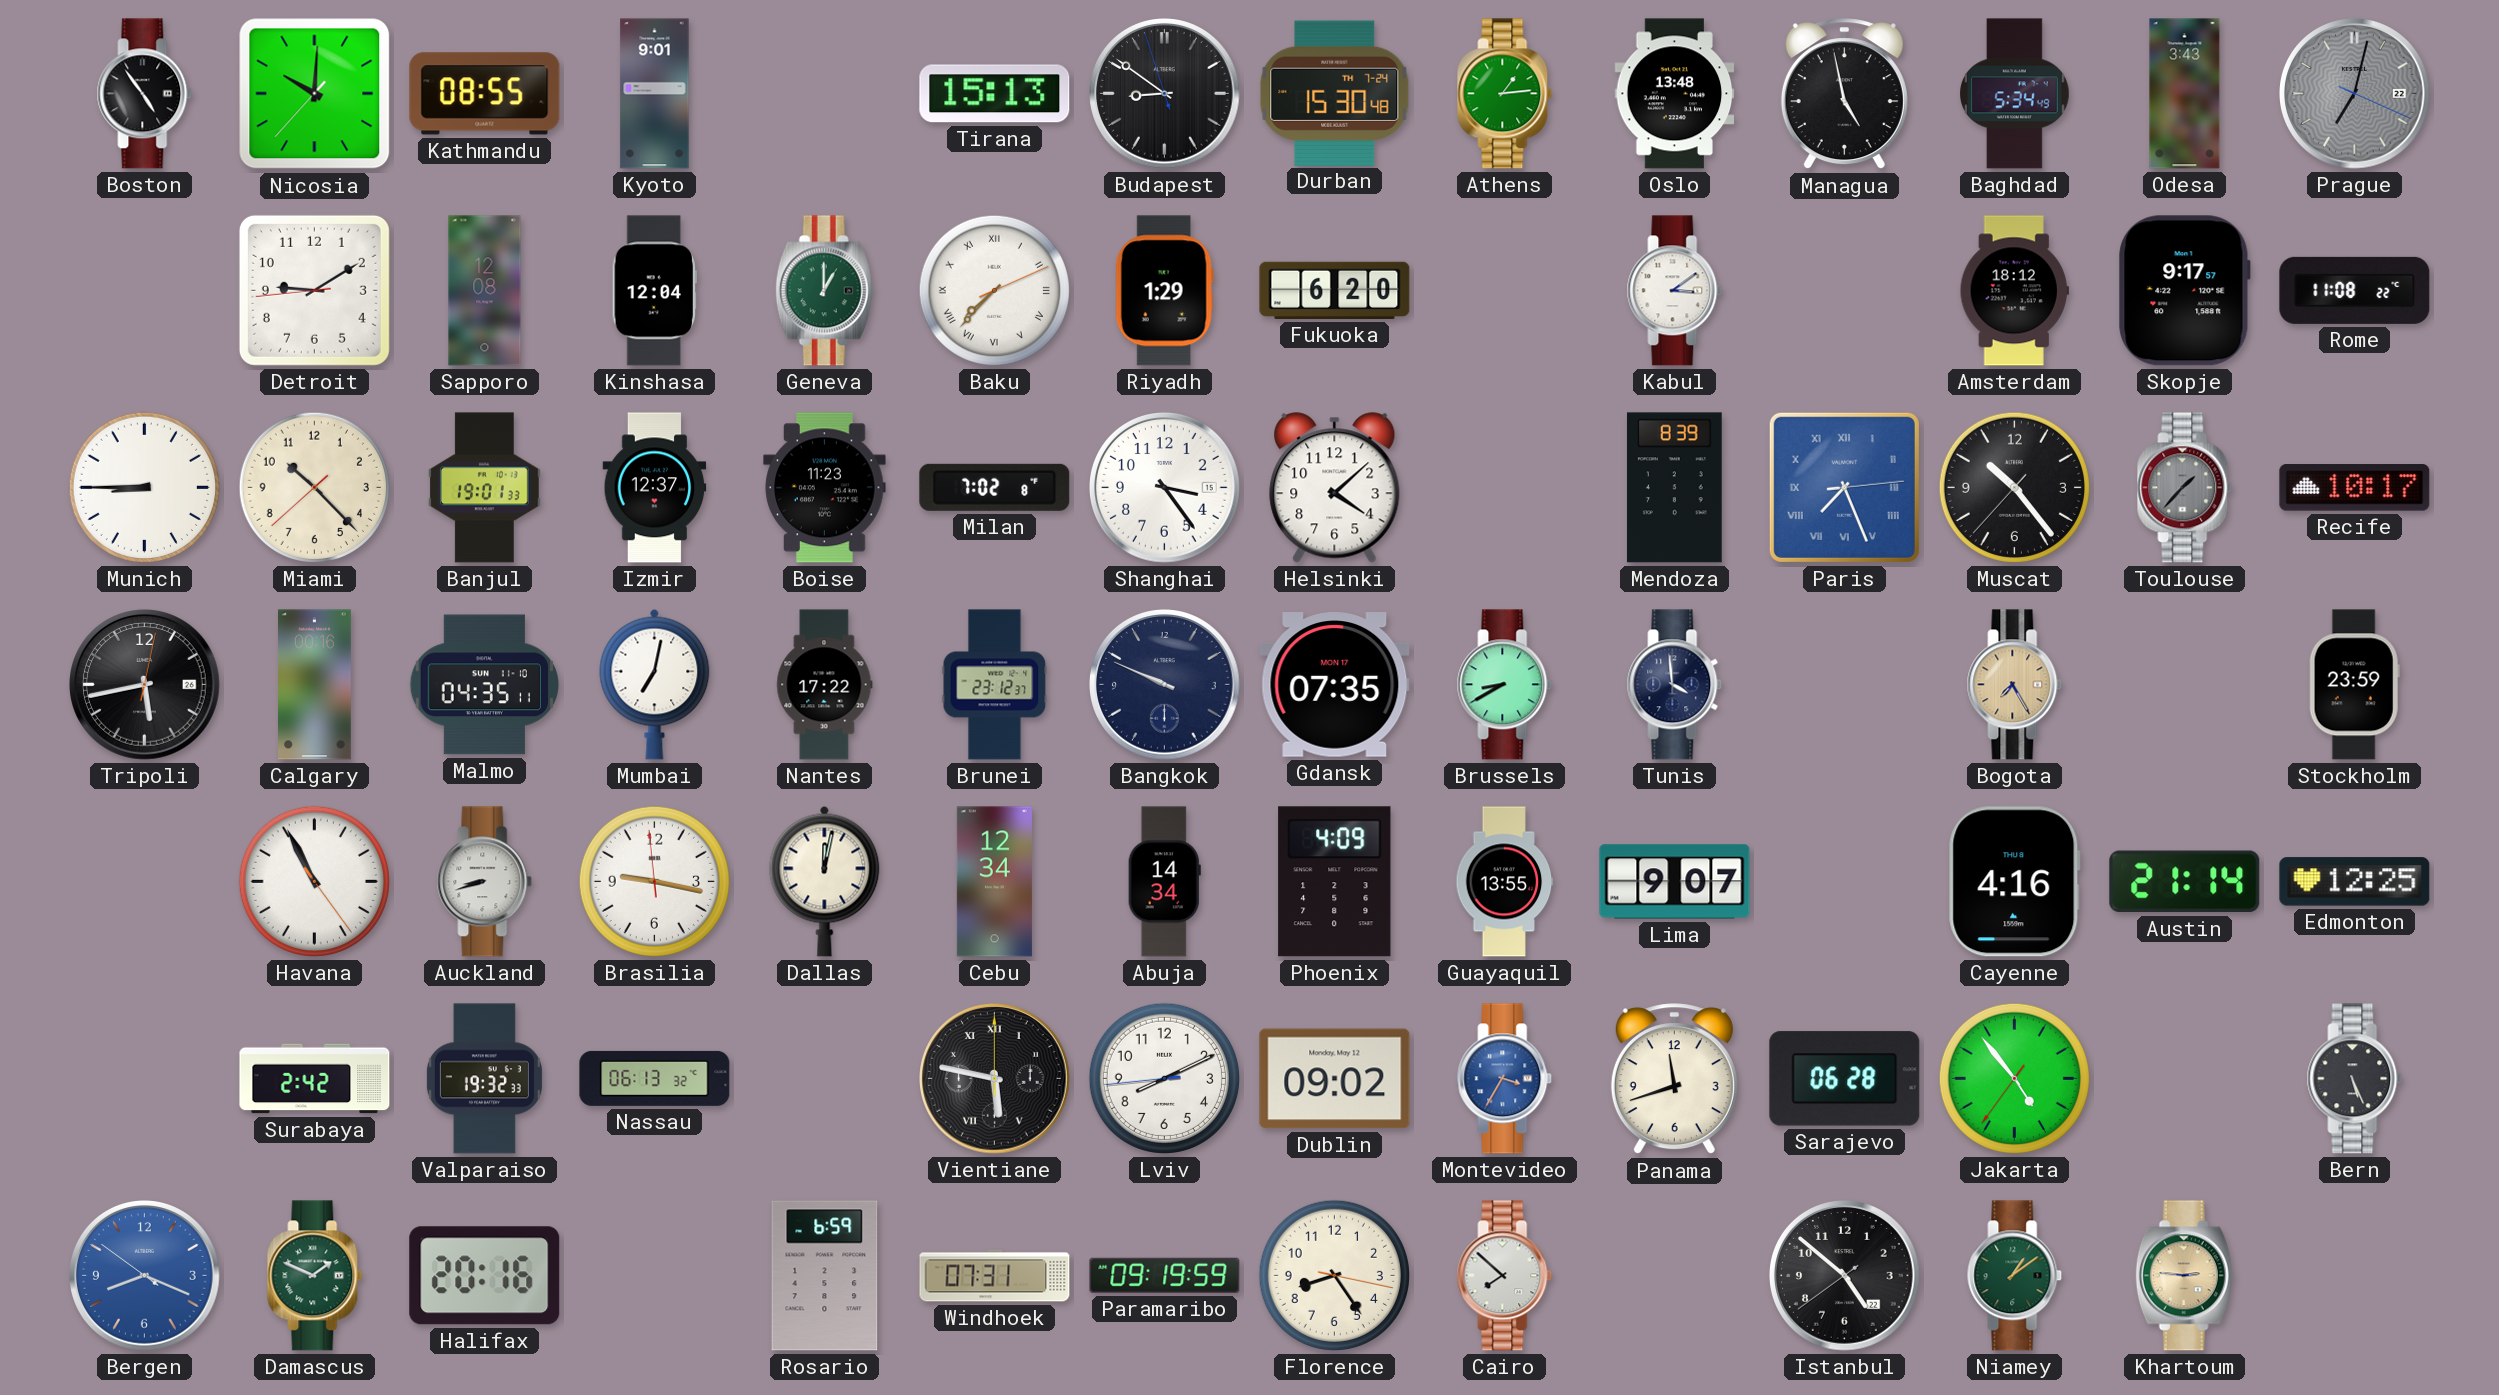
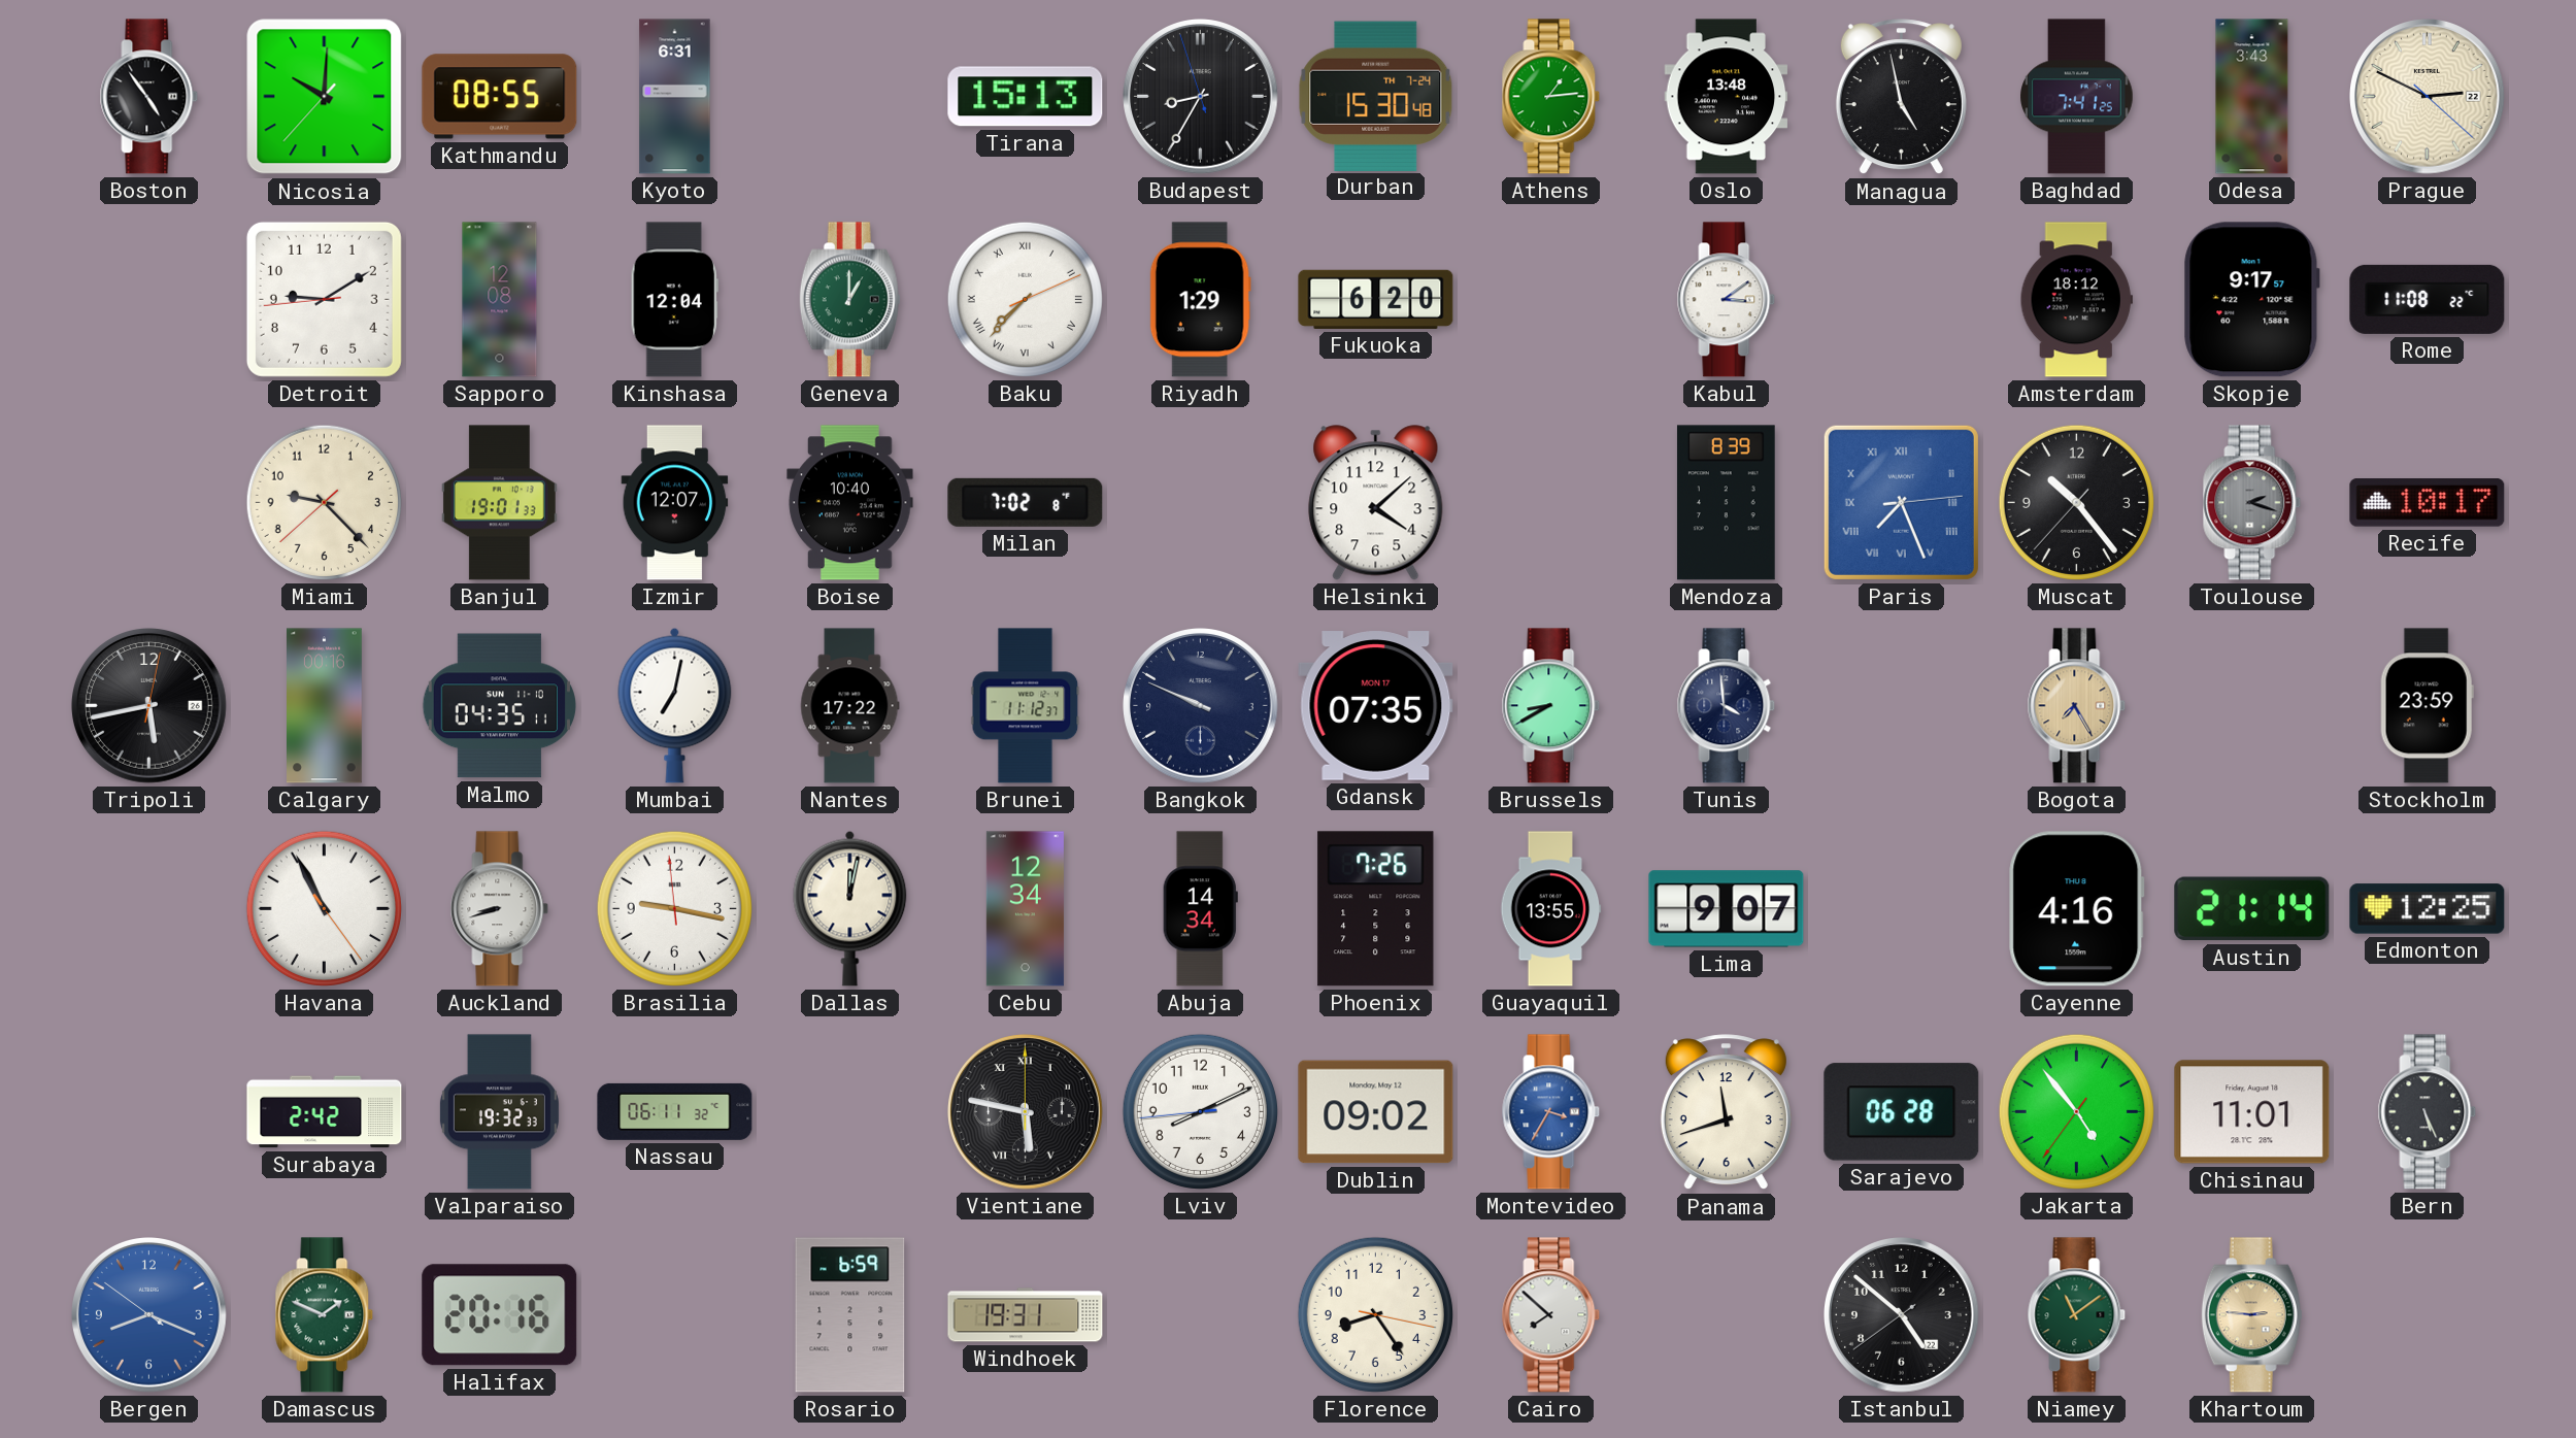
Kyoto: 9:01 -> 6:31
Budapest: 8:50 -> 8:34
Baghdad: 5:34 -> 7:41
Prague: 7:02 -> 2:49
Prague dial: grey -> cream
Munich: 8:45 -> none
Miami: 10:22 -> 9:22
Izmir: 12:37 -> 12:07
Boise: 11:23 -> 10:40
Shanghai: 3:24 -> none
Toulouse: 1:37 -> 2:18
Brunei: 23:12 -> 11:12
Phoenix: 4:09 -> 7:26
Nassau: 06:13 -> 06:11
Chisinau: none -> 11:01
Windhoek: 07:31 -> 19:31
Paramaribo: 09:19 -> none
Niamey: 1:09 -> 11:09
